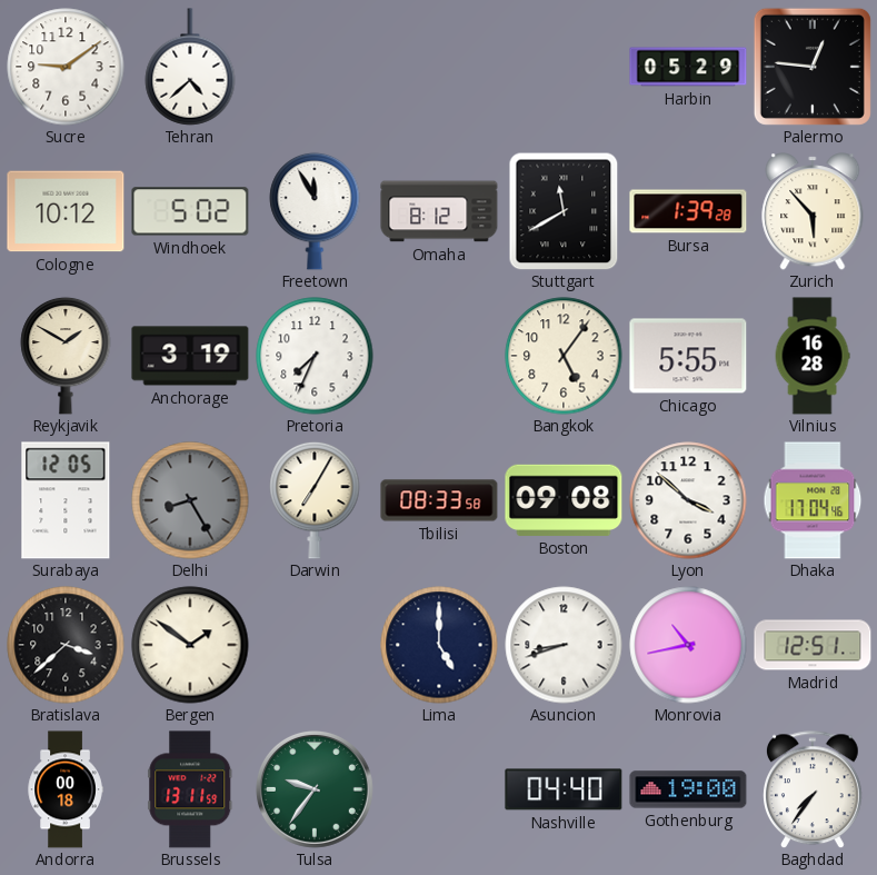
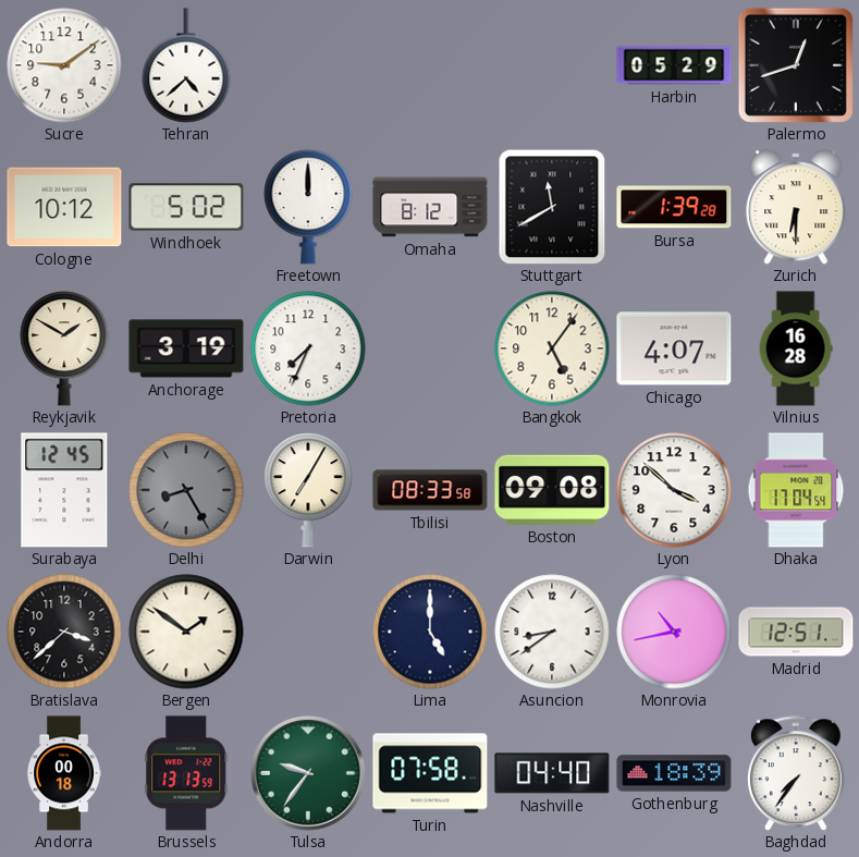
Palermo: 12:46 -> 12:42
Freetown: 11:55 -> 12:00
Zurich: 5:53 -> 6:30
Chicago: 5:55 -> 4:07
Surabaya: 12:05 -> 12:45
Dhaka: 17:04:46 -> 17:04:54
Asuncion: 8:42 -> 8:39
Brussels: 13:11 -> 13:13
Turin: none -> 07:58
Gothenburg: 19:00 -> 18:39
